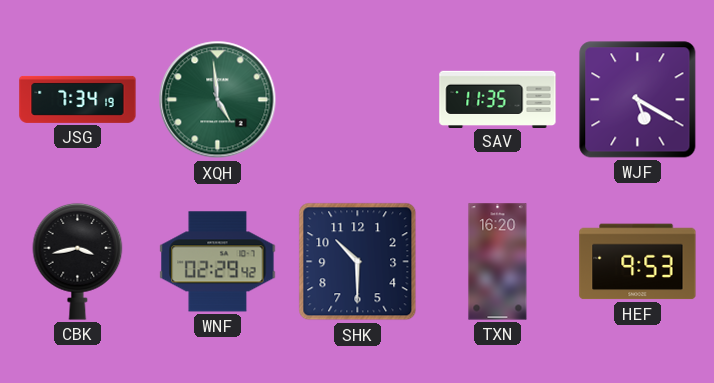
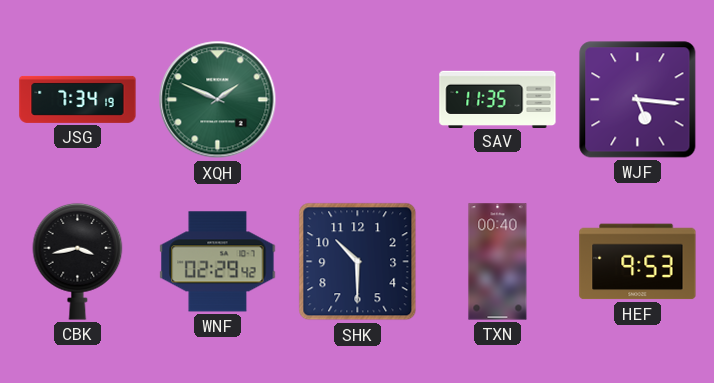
XQH: 4:59 -> 1:49
WJF: 5:20 -> 5:16
TXN: 16:20 -> 00:40
